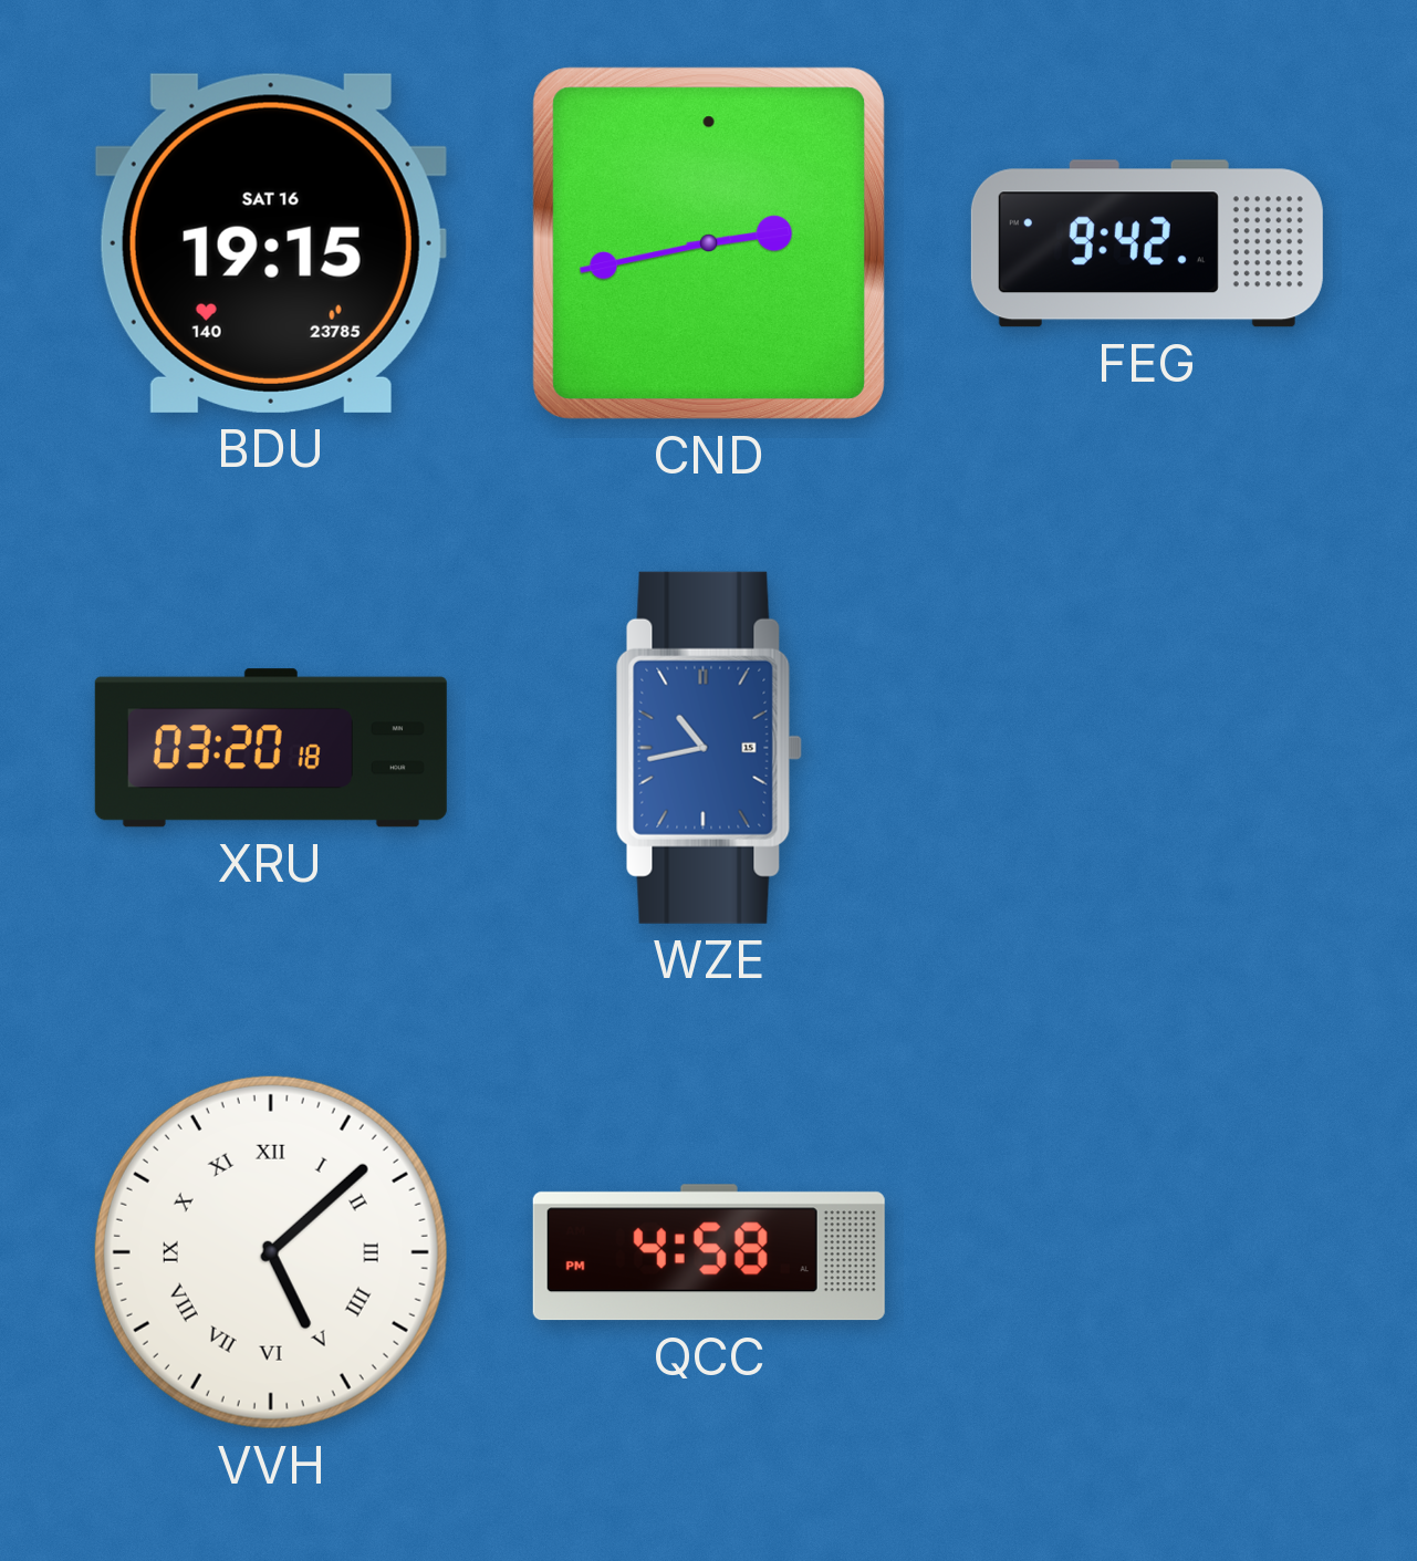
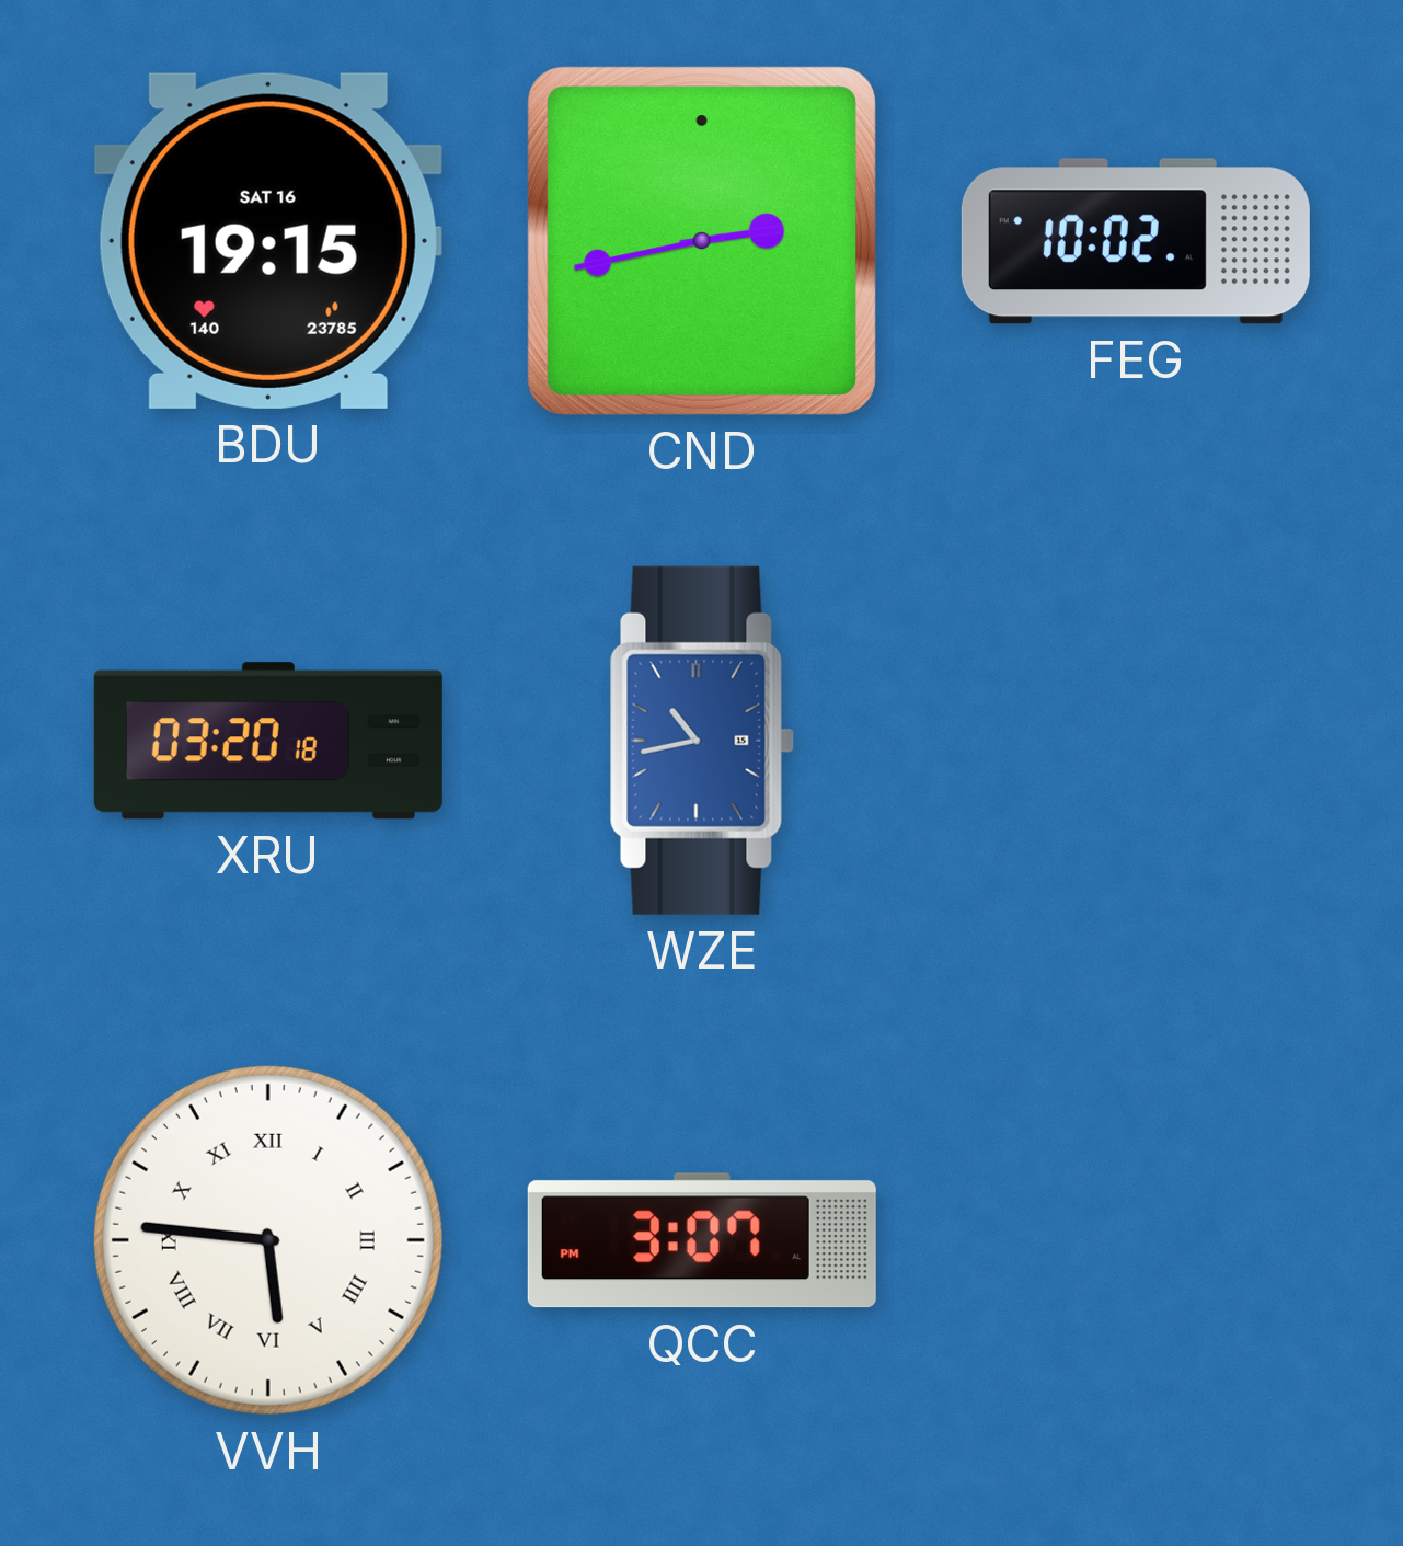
FEG: 9:42 -> 10:02
VVH: 5:08 -> 5:46
QCC: 4:58 -> 3:07
